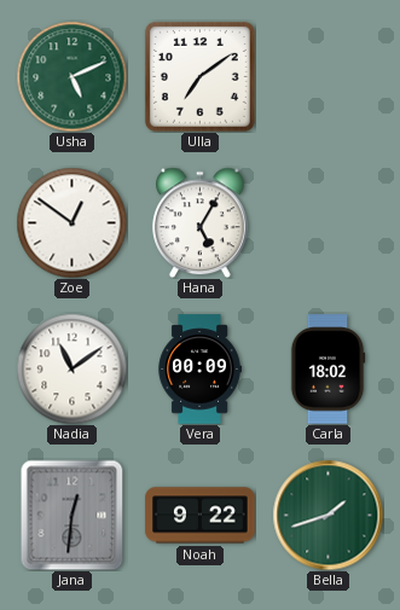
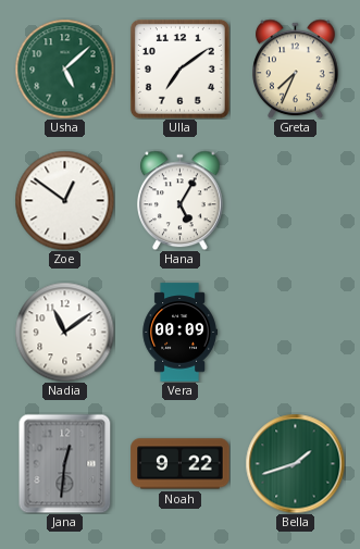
Usha: 5:11 -> 5:08
Greta: none -> 7:34
Carla: 18:02 -> none
